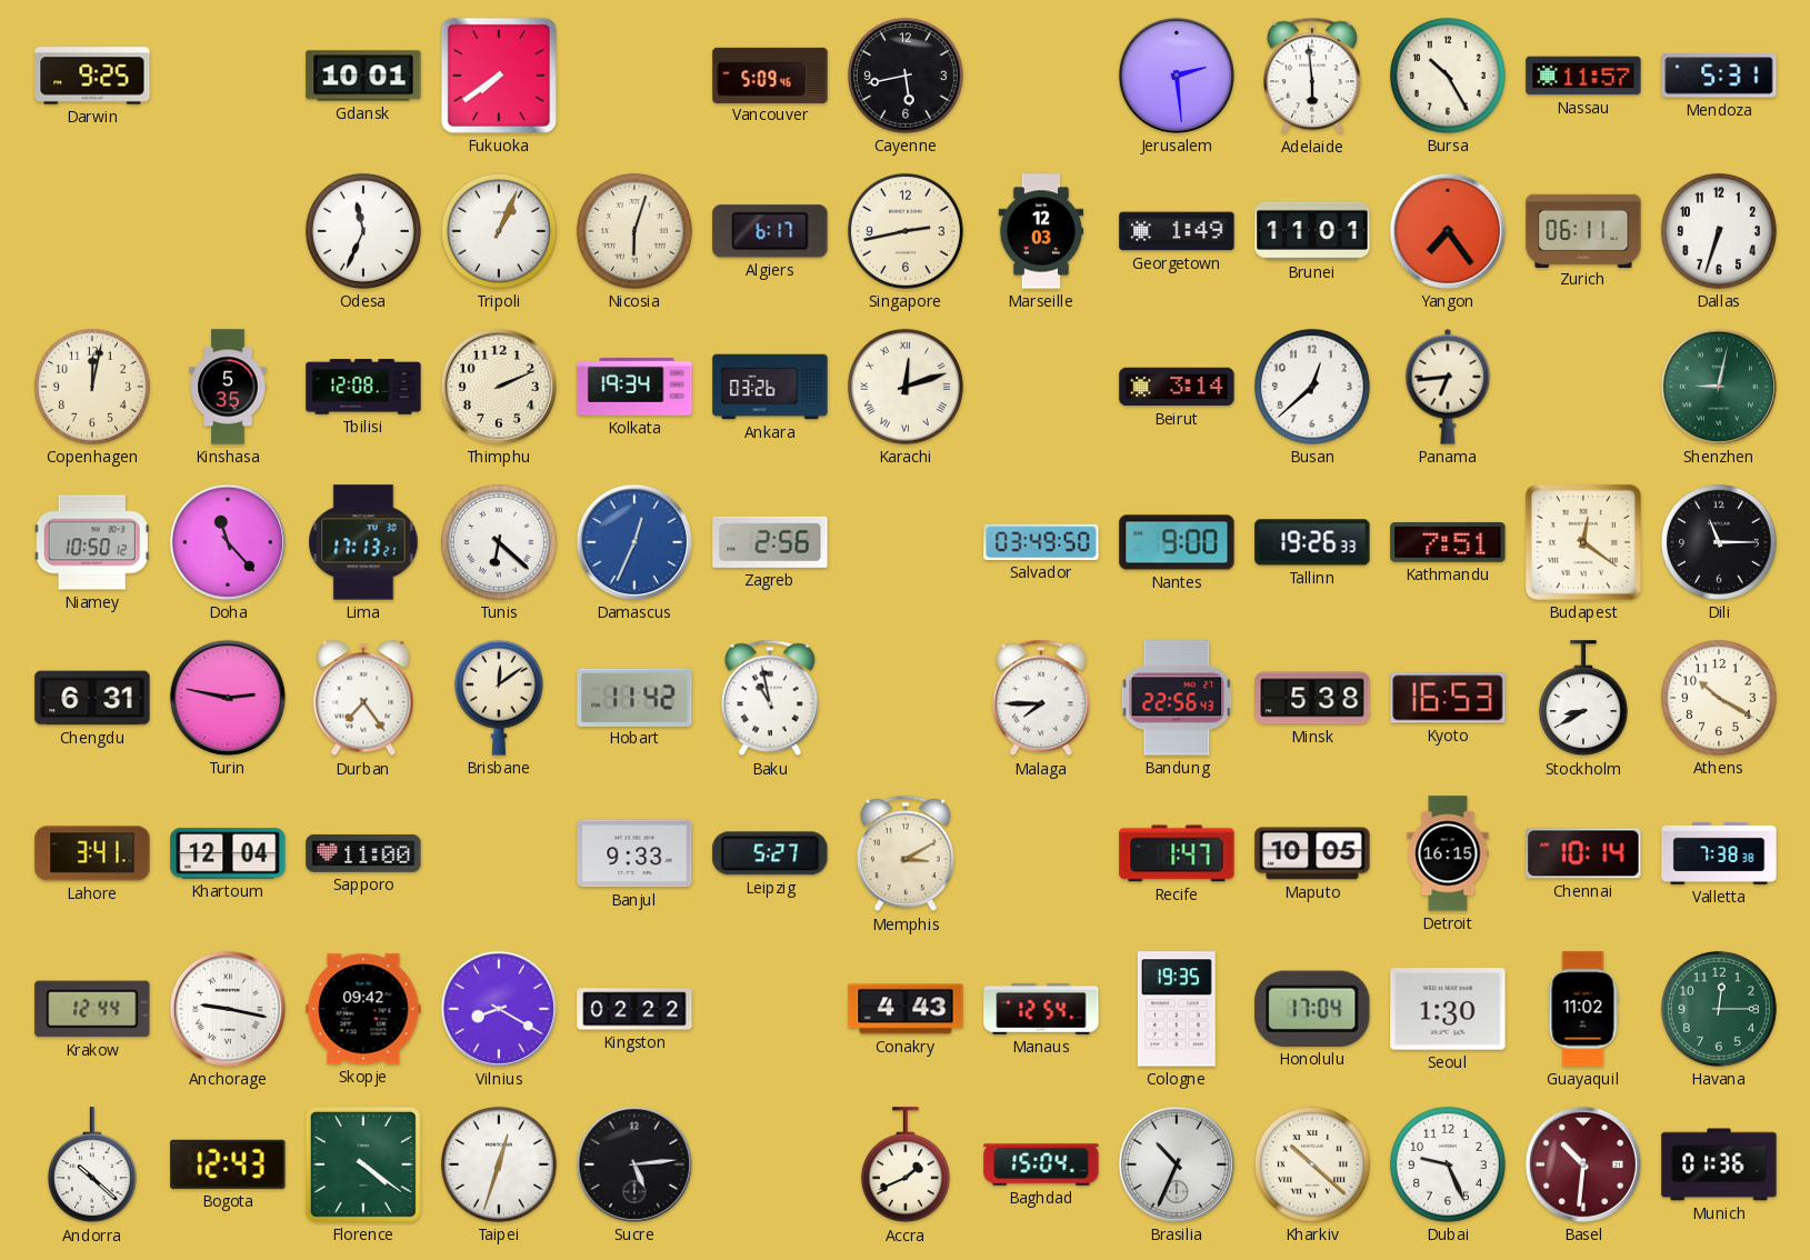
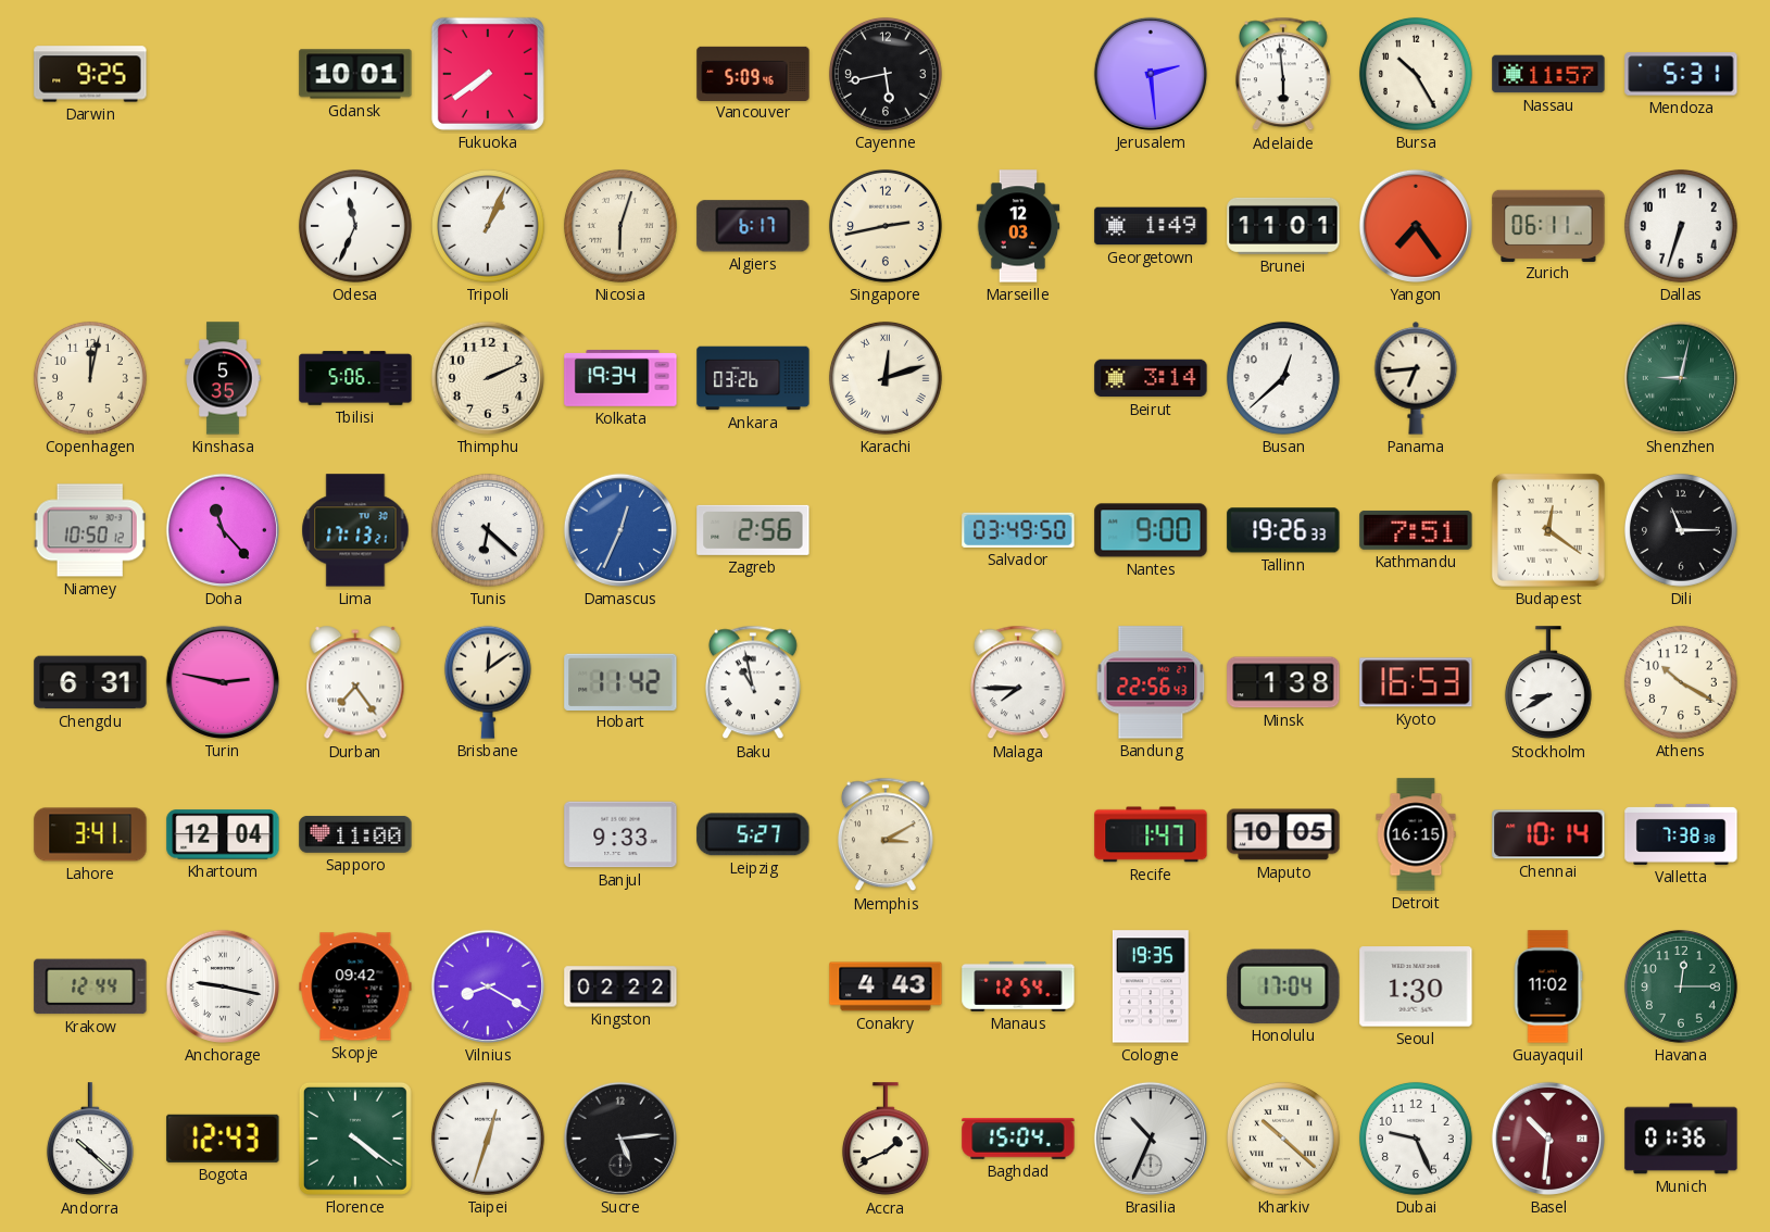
Tbilisi: 12:08 -> 5:06
Minsk: 5:38 -> 1:38
